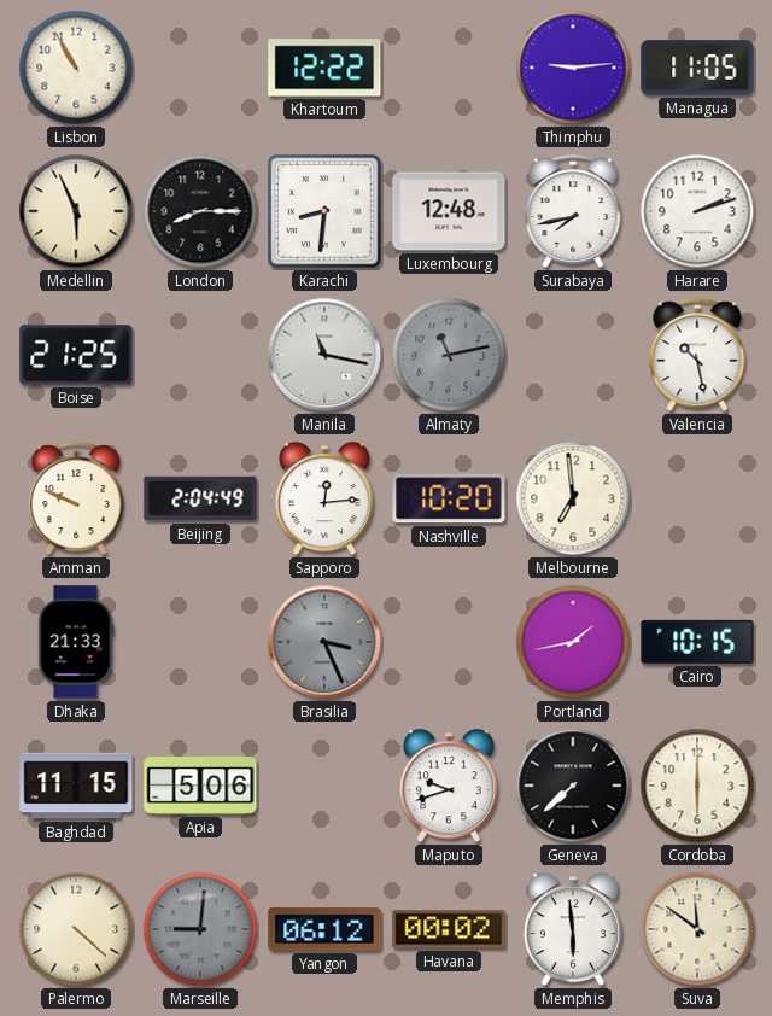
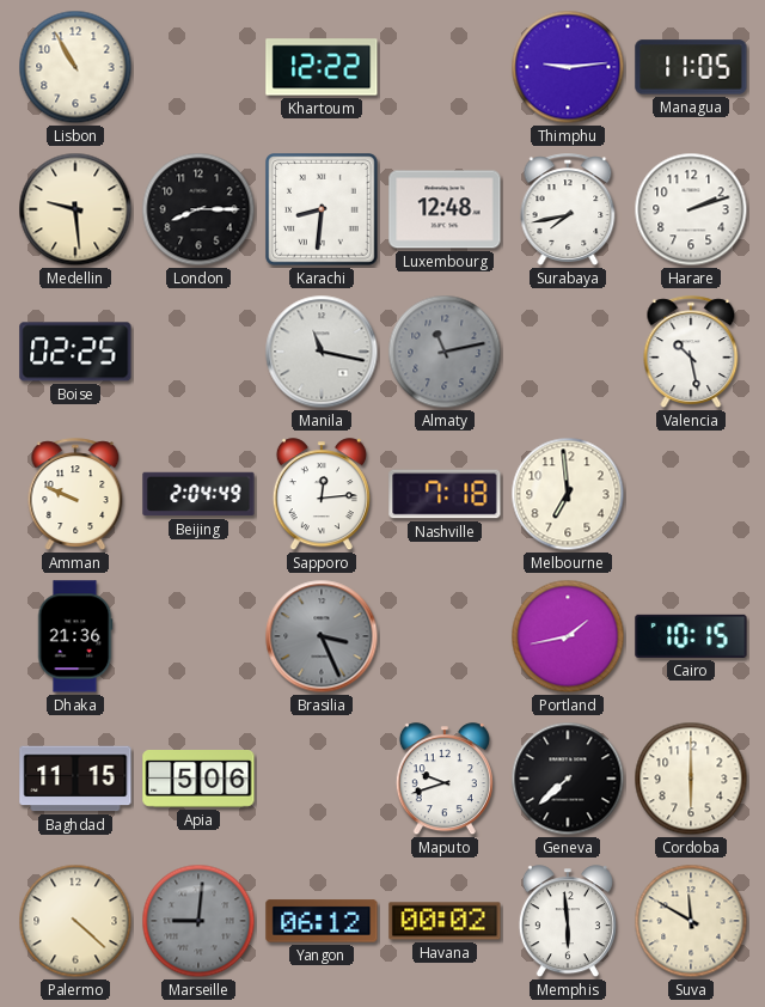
Medellin: 5:56 -> 9:29
Boise: 21:25 -> 02:25
Nashville: 10:20 -> 7:18
Dhaka: 21:33 -> 21:36
Suva: 11:51 -> 11:50
